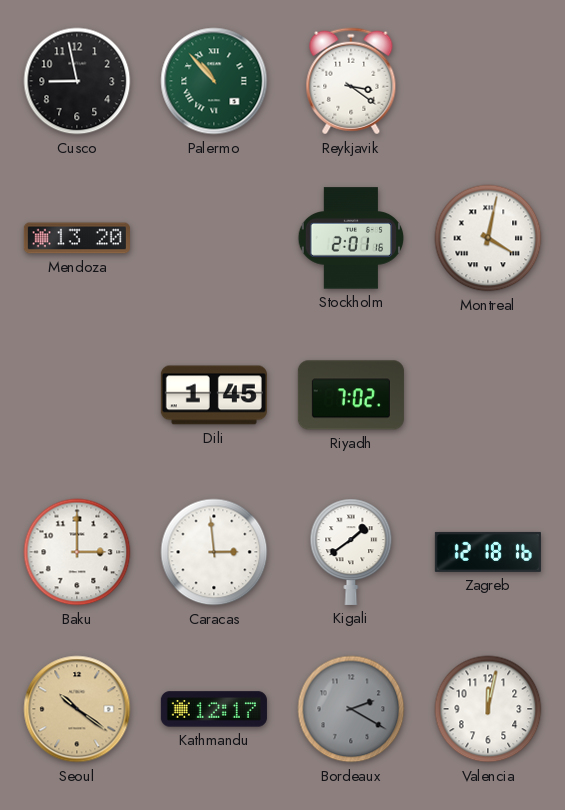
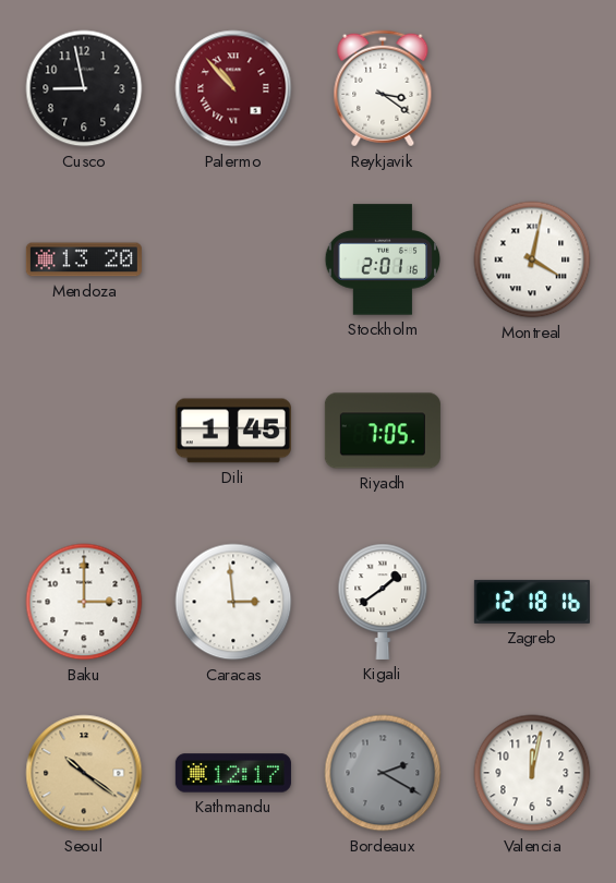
Palermo dial: green -> burgundy
Riyadh: 7:02 -> 7:05
